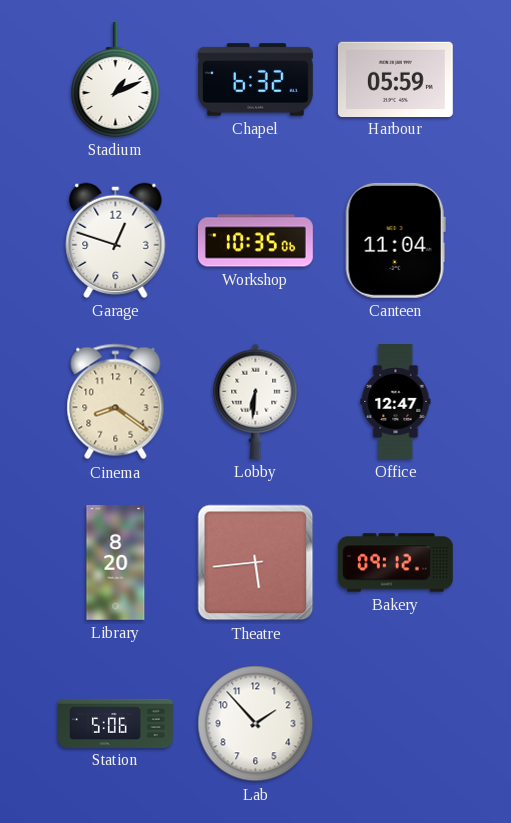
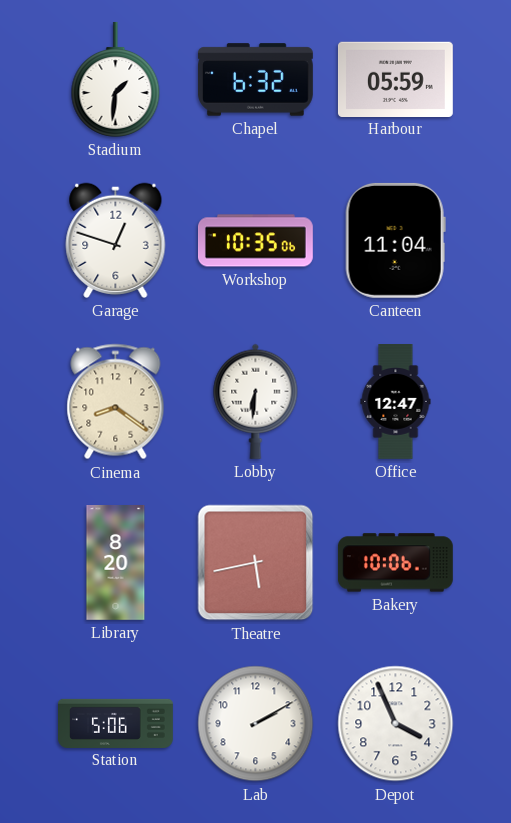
Stadium: 1:11 -> 1:31
Theatre: 5:44 -> 5:43
Bakery: 09:12 -> 10:06
Lab: 1:53 -> 2:10
Depot: none -> 3:56
